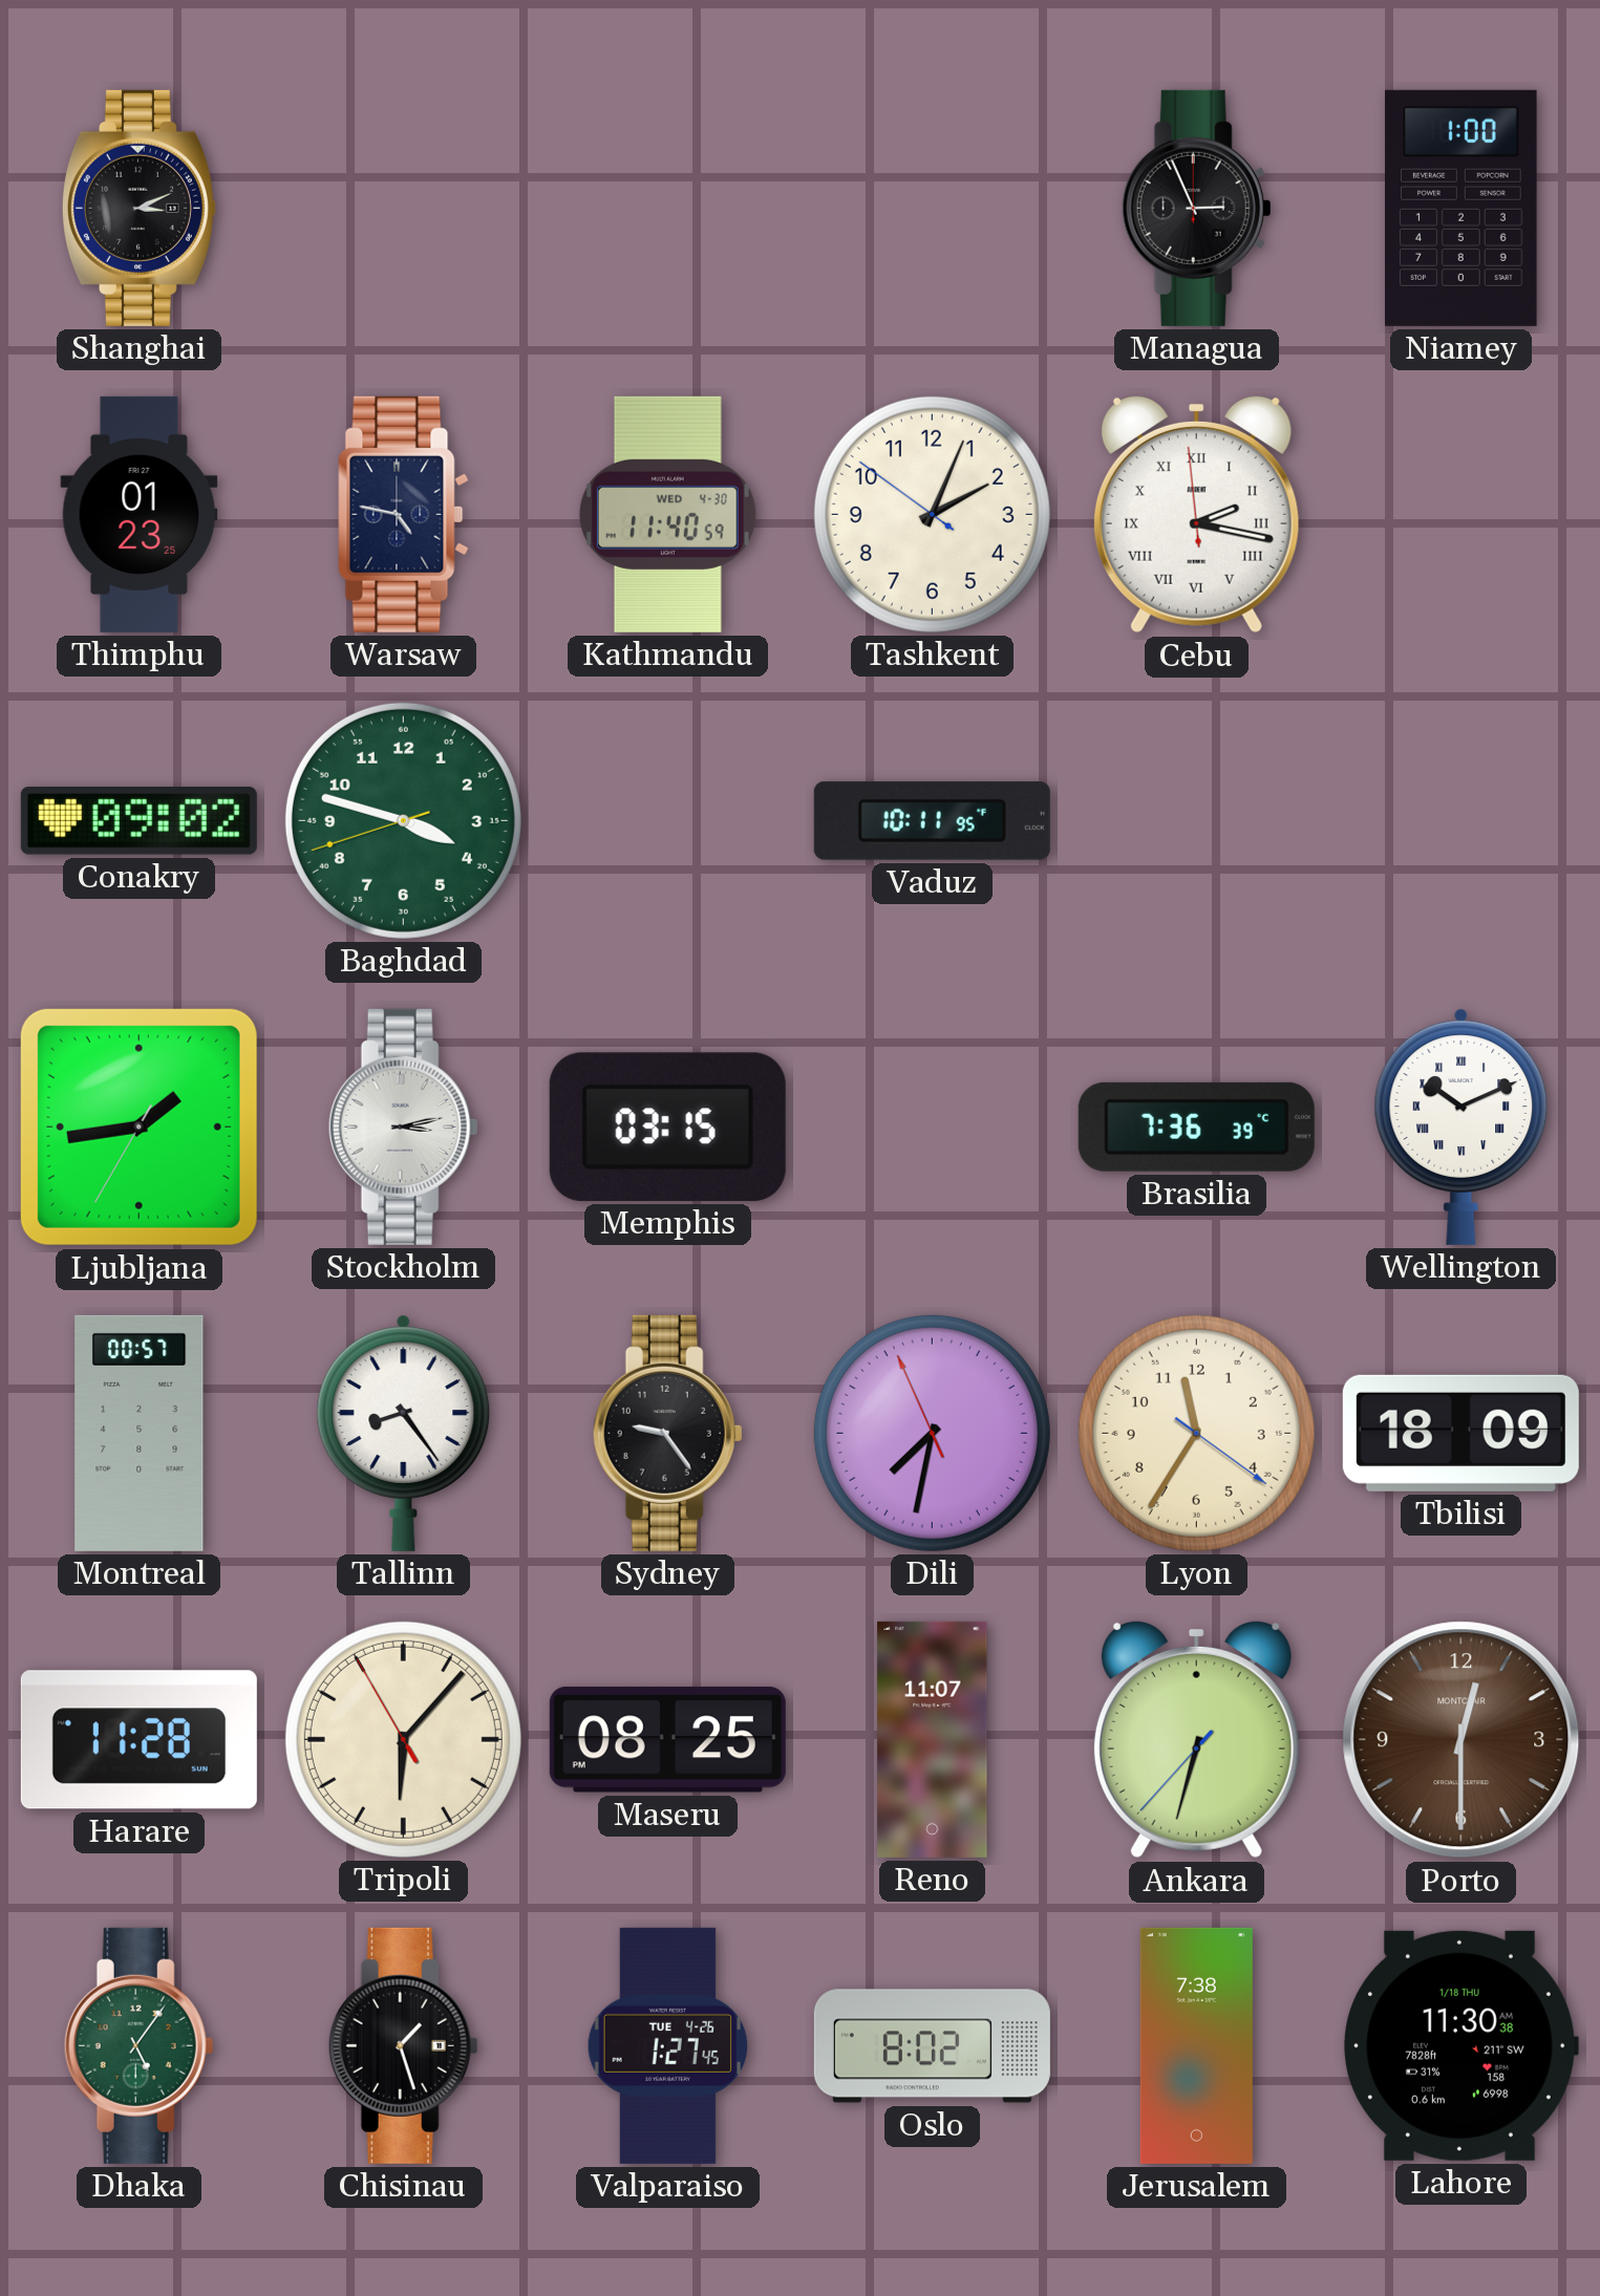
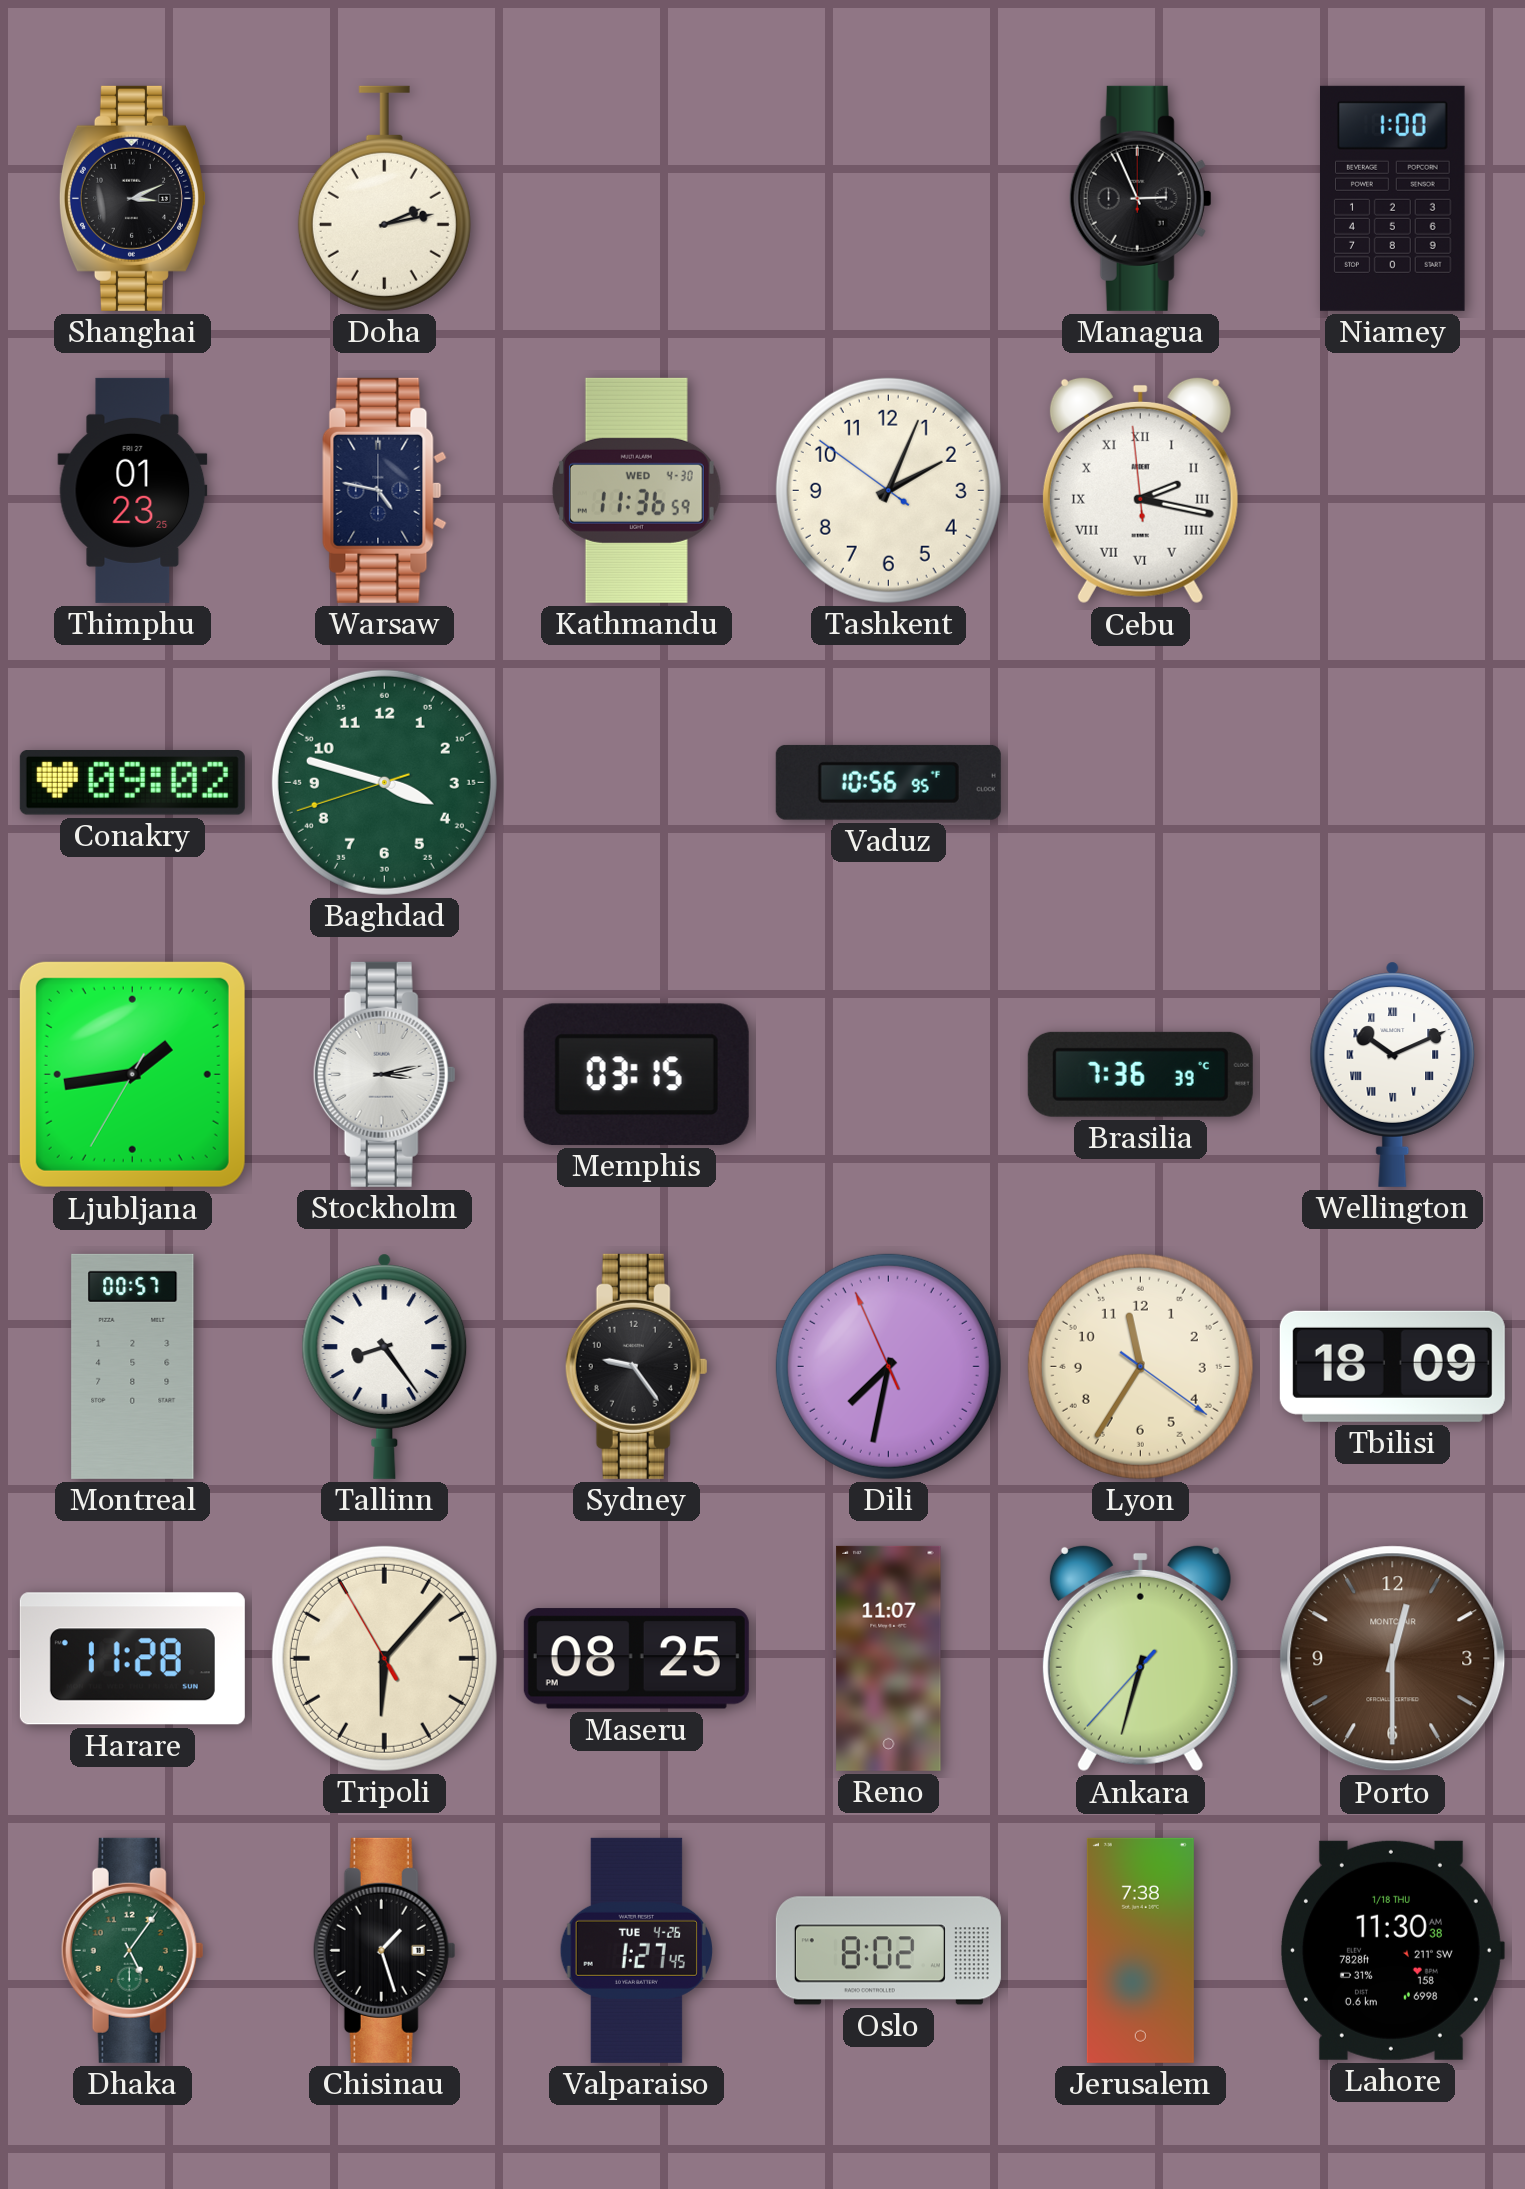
Doha: none -> 2:13
Kathmandu: 11:40 -> 11:36
Vaduz: 10:11 -> 10:56
